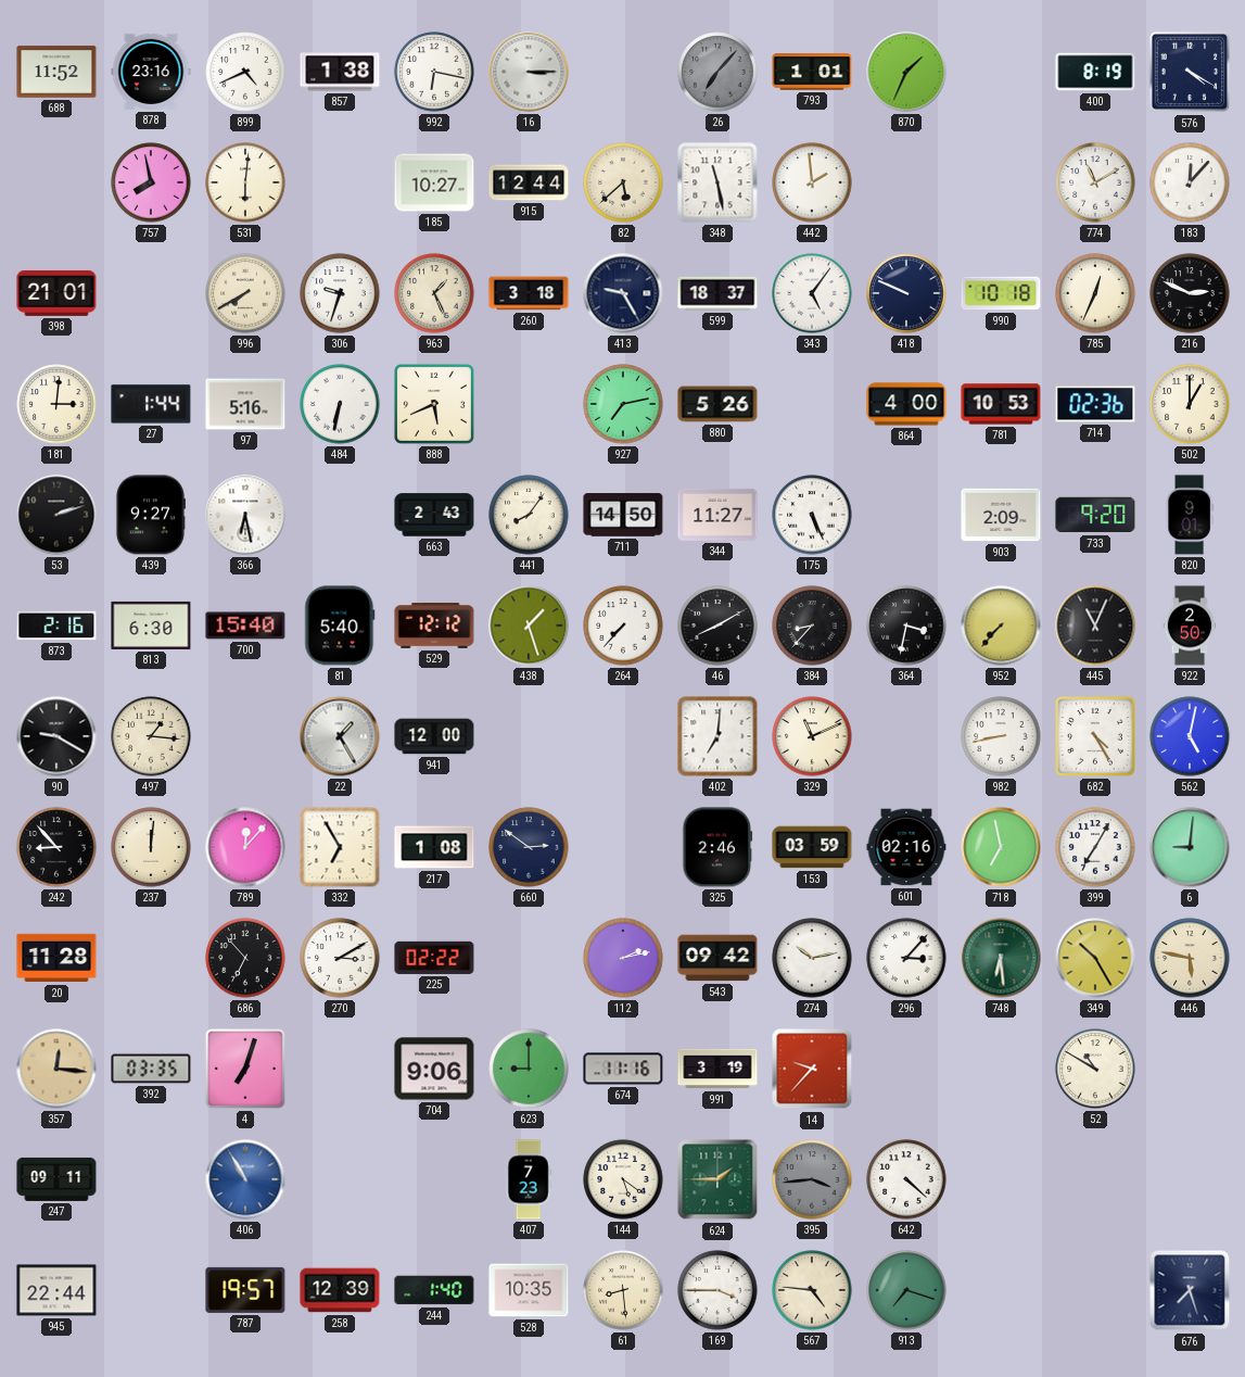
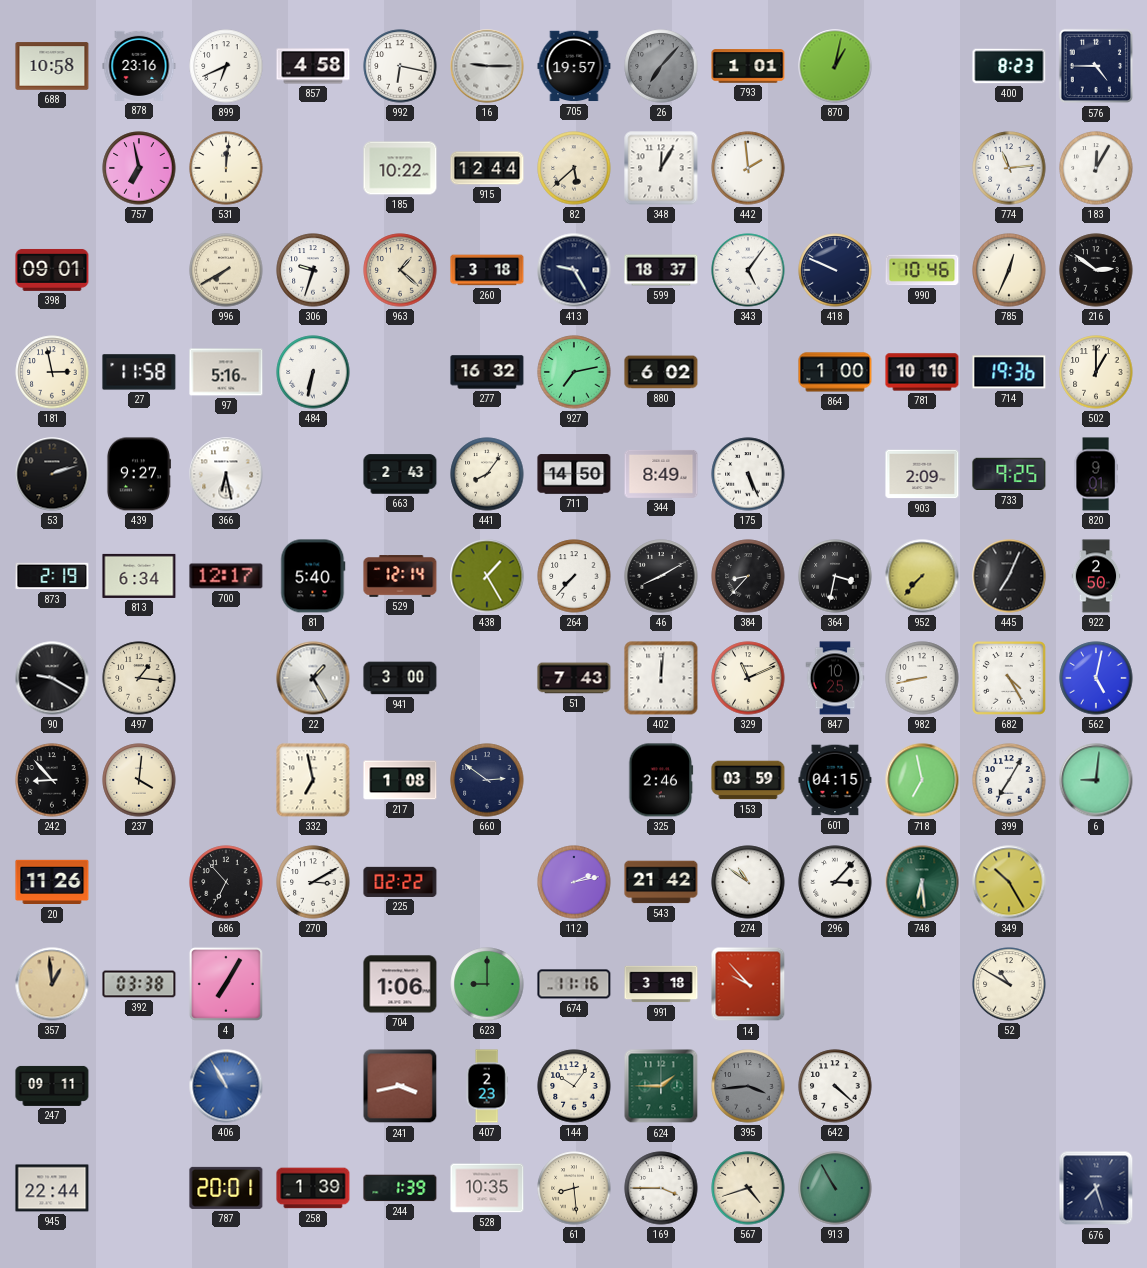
688: 11:52 -> 10:58
899: 4:41 -> 6:41
857: 1:38 -> 4:58
16: 3:15 -> 9:15
705: none -> 19:57
870: 1:34 -> 1:02
400: 8:19 -> 8:23
576: 4:20 -> 4:45
757: 7:58 -> 6:58
531: 6:01 -> 12:01
185: 10:27 -> 10:22
348: 11:28 -> 12:05
774: 11:10 -> 11:14
183: 12:07 -> 12:05
398: 21:01 -> 09:01
963: 1:26 -> 1:22
990: 10:18 -> 10:46
216: 2:49 -> 2:51
181: 3:01 -> 2:58
27: 1:44 -> 11:58
888: 5:41 -> none
277: none -> 16:32
880: 5:26 -> 6:02
864: 4:00 -> 1:00
781: 10:53 -> 10:10
714: 02:36 -> 19:36
344: 11:27 -> 8:49
733: 9:20 -> 9:25
873: 2:16 -> 2:19
813: 6:30 -> 6:34
700: 15:40 -> 12:17
529: 12:12 -> 12:14
438: 1:27 -> 1:25
445: 11:04 -> 7:04
941: 12:00 -> 3:00
51: none -> 7:43
402: 7:01 -> 12:01
847: none -> 10:25
237: 12:01 -> 4:01
789: 12:07 -> none
332: 6:55 -> 6:58
601: 02:16 -> 04:15
20: 11:28 -> 11:26
543: 09:42 -> 21:42
274: 10:13 -> 10:51
446: 5:47 -> none
357: 12:16 -> 12:59
392: 03:35 -> 03:38
4: 7:03 -> 7:05
704: 9:06 -> 1:06
991: 3:19 -> 3:18
14: 9:37 -> 9:53
241: none -> 3:43
407: 7:23 -> 2:23
144: 5:21 -> 10:06
787: 19:57 -> 20:01
258: 12:39 -> 1:39
244: 1:40 -> 1:39
567: 4:46 -> 4:42
913: 7:18 -> 10:55
